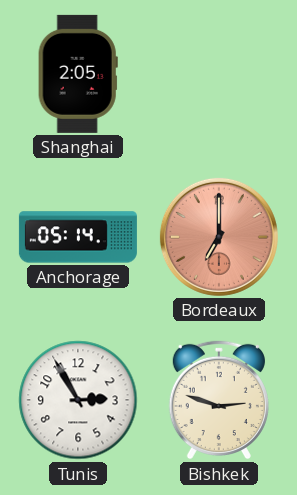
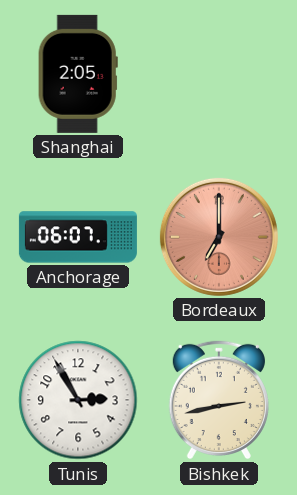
Anchorage: 05:14 -> 06:07
Bishkek: 2:48 -> 2:43
